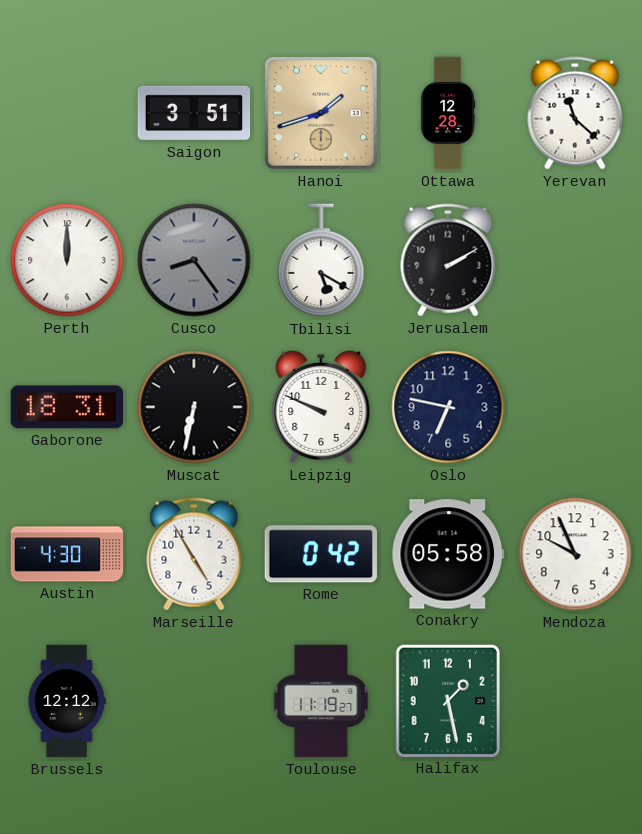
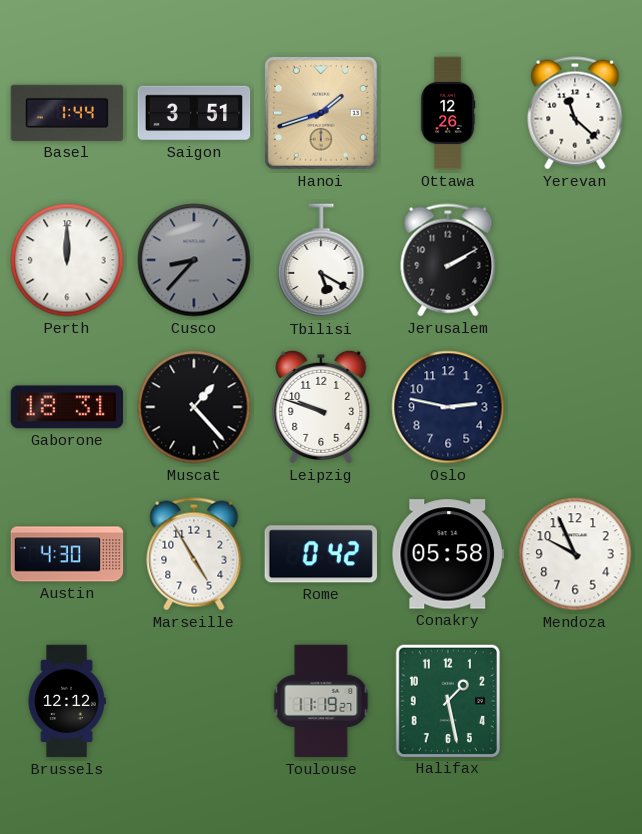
Basel: none -> 1:44
Ottawa: 12:28 -> 12:26
Cusco: 8:24 -> 8:37
Muscat: 6:32 -> 1:23
Leipzig: 9:49 -> 9:48
Oslo: 6:47 -> 2:47
